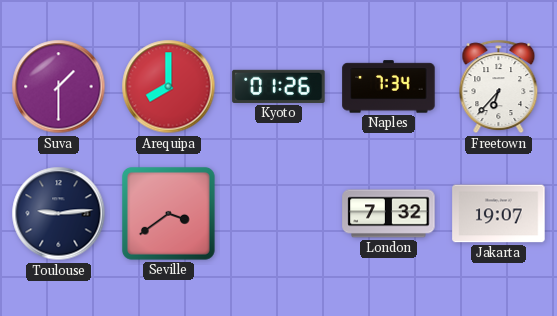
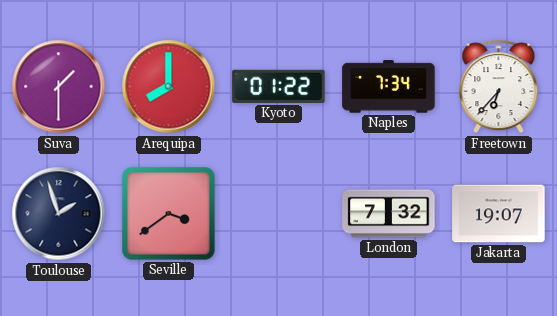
Kyoto: 01:26 -> 01:22
Toulouse: 9:14 -> 1:57
